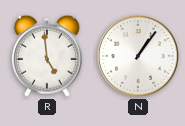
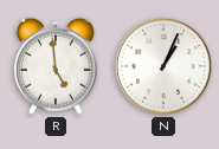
N: 1:06 -> 1:04
